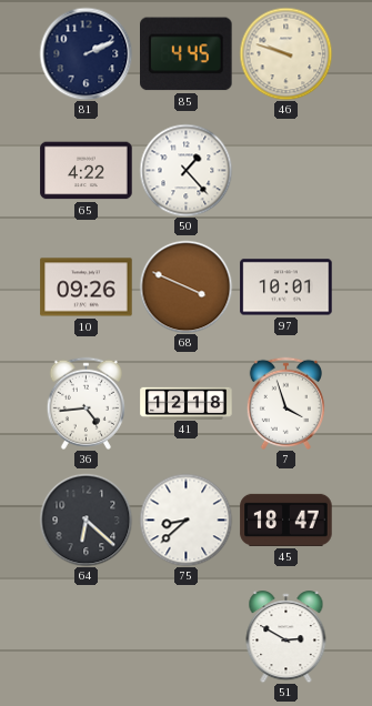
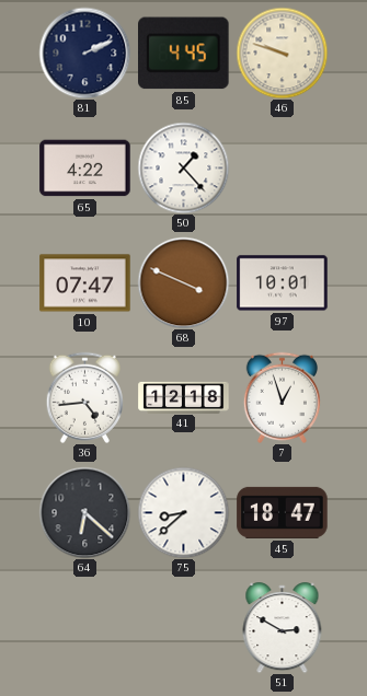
10: 09:26 -> 07:47
7: 3:57 -> 12:57
